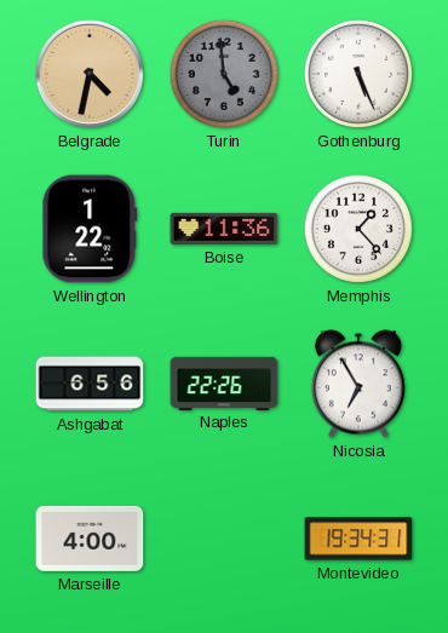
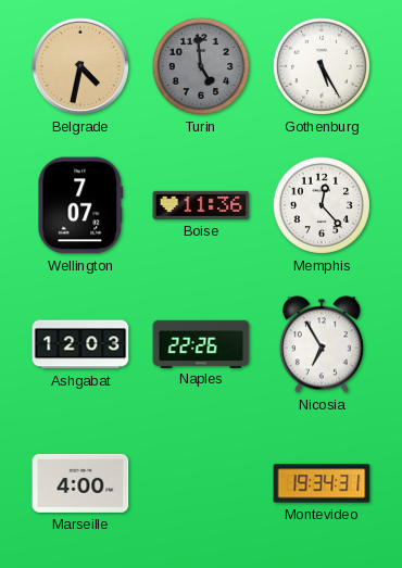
Gothenburg: 5:26 -> 5:25
Wellington: 1:22 -> 7:07
Memphis: 1:23 -> 12:23
Ashgabat: 6:56 -> 12:03
